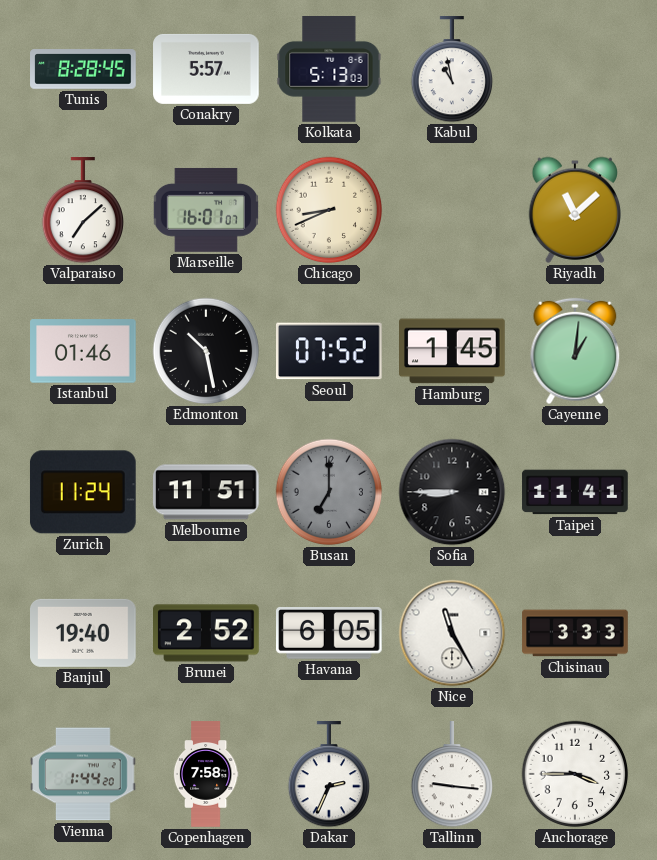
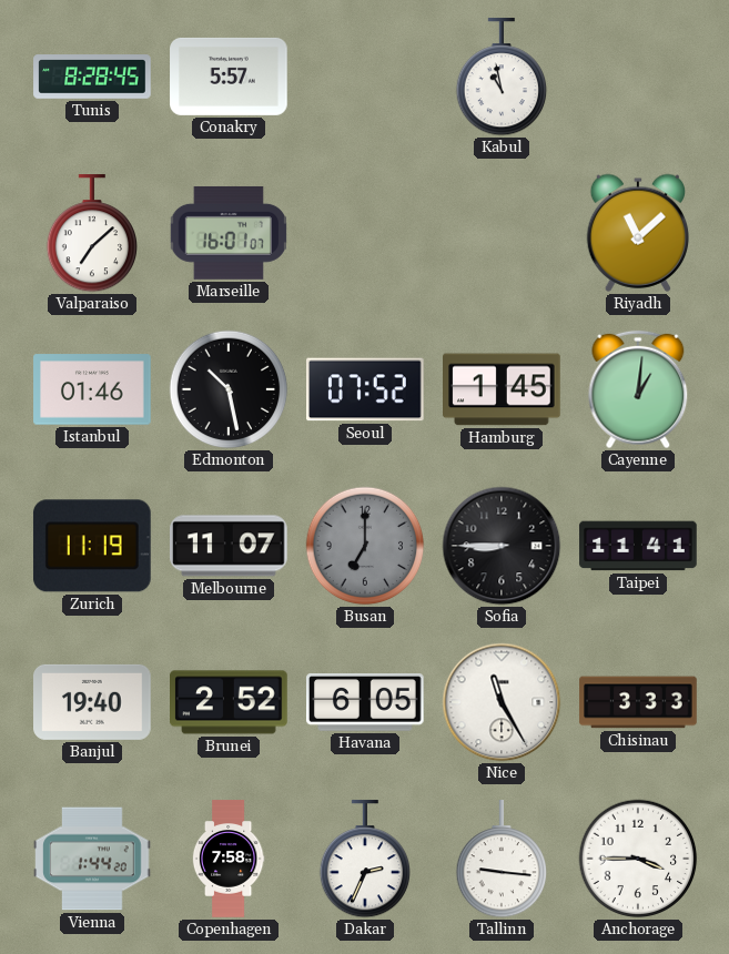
Kolkata: 5:13 -> none
Chicago: 8:41 -> none
Zurich: 11:24 -> 11:19
Melbourne: 11:51 -> 11:07
